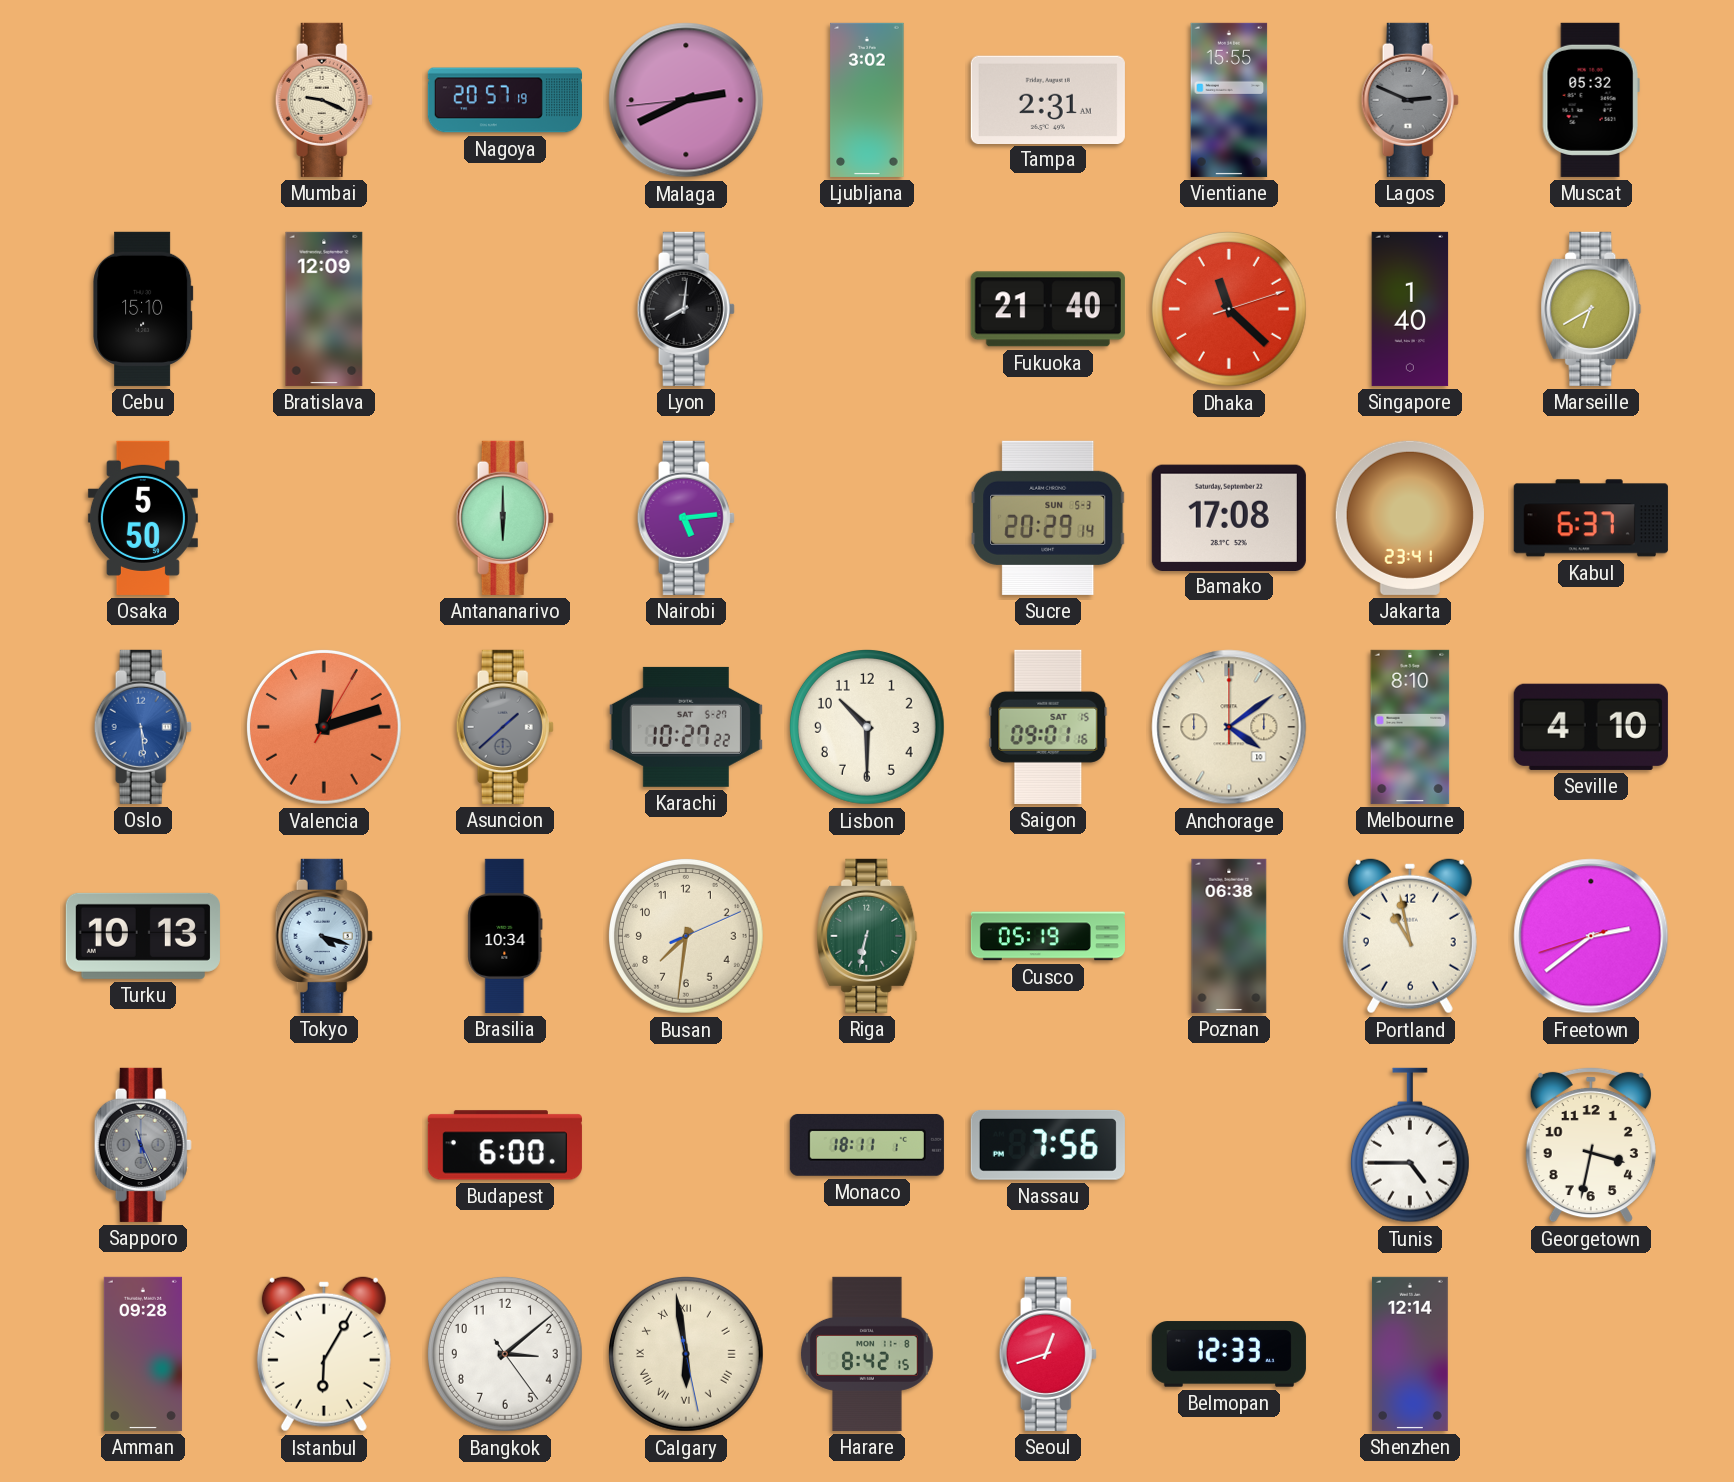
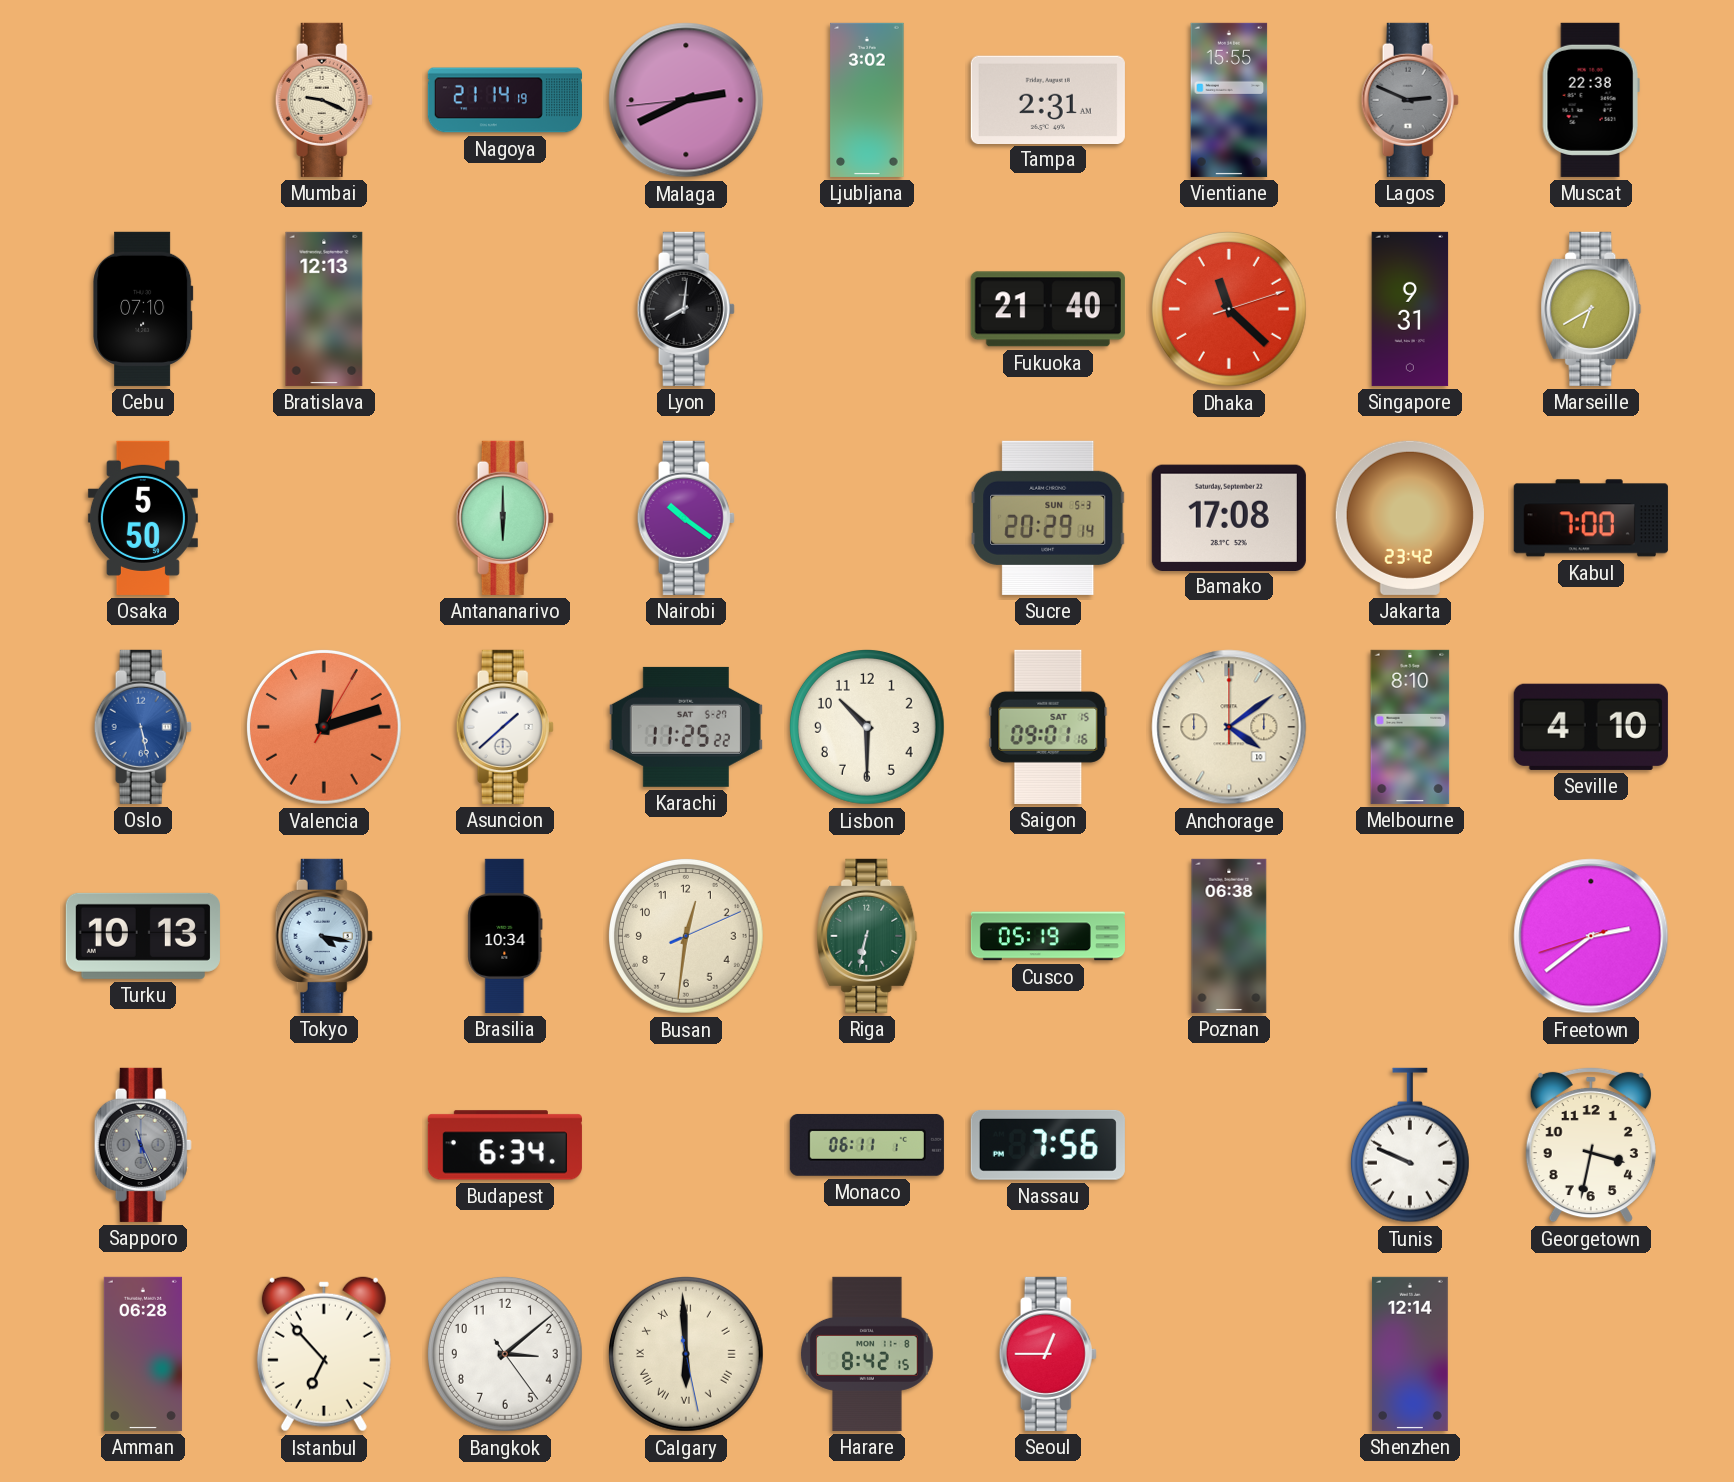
Nagoya: 20:57 -> 21:14
Muscat: 05:32 -> 22:38
Cebu: 15:10 -> 07:10
Bratislava: 12:09 -> 12:13
Singapore: 1:40 -> 9:31
Nairobi: 5:14 -> 10:21
Jakarta: 23:41 -> 23:42
Kabul: 6:37 -> 7:00
Oslo: 5:29 -> 5:28
Asuncion dial: grey -> white
Karachi: 10:27 -> 11:25
Tokyo: 4:18 -> 4:17
Busan: 7:31 -> 12:31
Portland: 10:58 -> none
Budapest: 6:00 -> 6:34
Monaco: 18:11 -> 06:11
Tunis: 4:45 -> 9:49
Amman: 09:28 -> 06:28
Istanbul: 6:05 -> 6:53
Calgary: 5:58 -> 5:59
Seoul: 12:42 -> 12:45
Belmopan: 12:33 -> none
